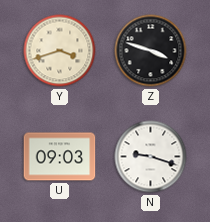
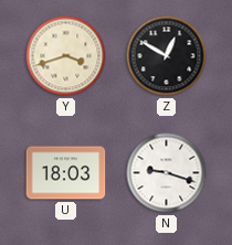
Z: 3:48 -> 12:50
U: 09:03 -> 18:03
